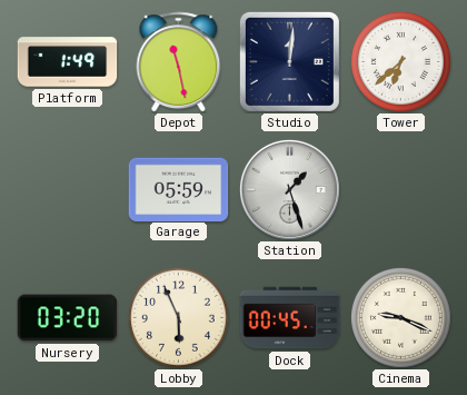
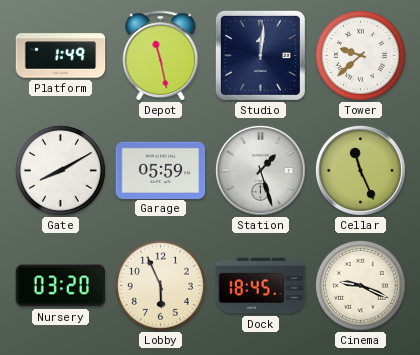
Tower: 6:38 -> 9:38
Gate: none -> 8:10
Cellar: none -> 11:26
Dock: 00:45 -> 18:45
